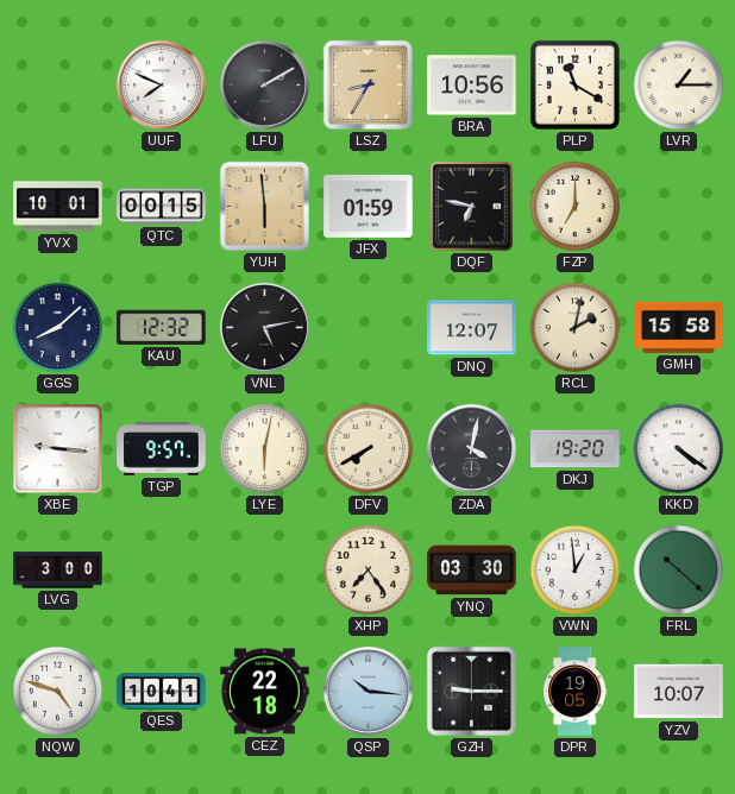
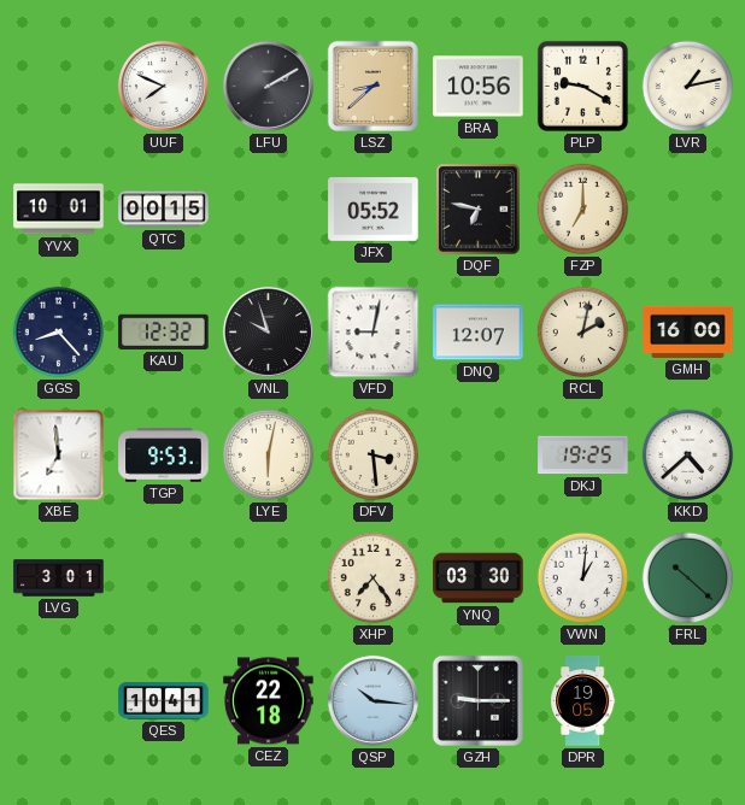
LSZ: 8:35 -> 8:38
PLP: 11:20 -> 9:20
LVR: 1:15 -> 1:13
YUH: 5:59 -> none
JFX: 01:59 -> 05:52
GGS: 8:08 -> 8:23
VNL: 5:13 -> 9:57
VFD: none -> 9:02
GMH: 15:58 -> 16:00
XBE: 9:16 -> 6:59
TGP: 9:57 -> 9:53
DFV: 7:40 -> 3:29
ZDA: 4:02 -> none
DKJ: 19:20 -> 19:25
KKD: 4:21 -> 4:38
LVG: 3:00 -> 3:01
VWN: 12:59 -> 1:01
NQW: 4:48 -> none
YZV: 10:07 -> none
